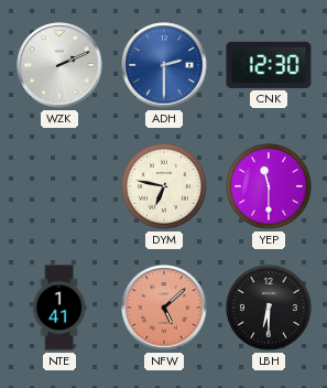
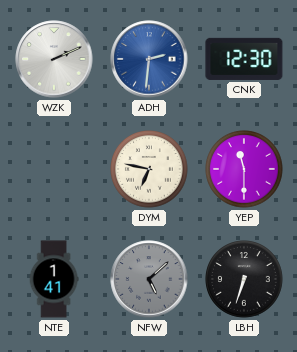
ADH: 2:30 -> 2:31
NFW dial: salmon -> grey
LBH: 6:30 -> 6:33
